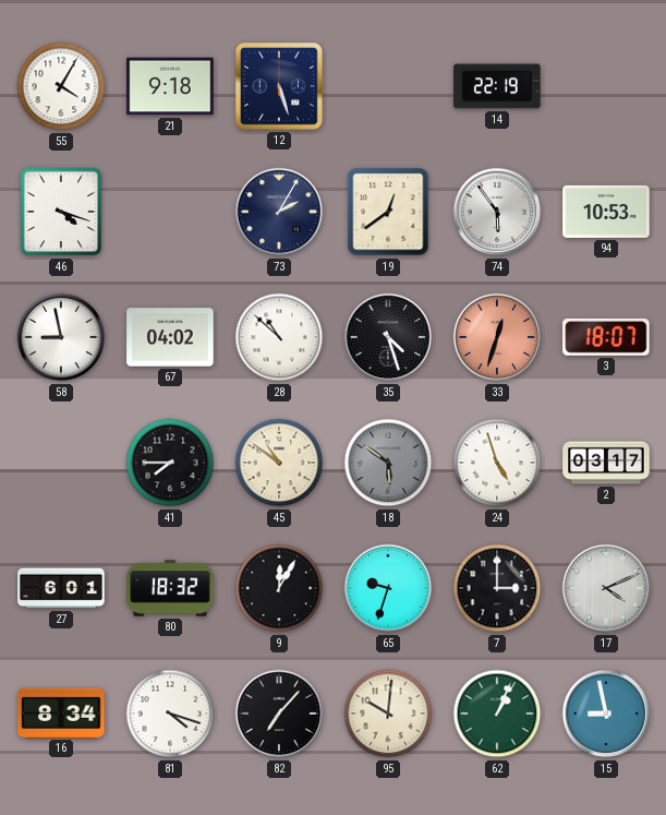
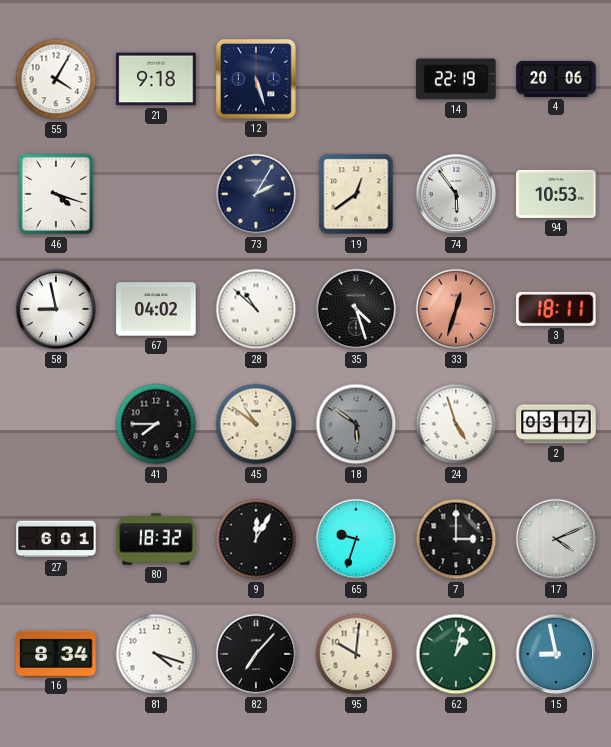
4: none -> 20:06
3: 18:07 -> 18:11
62: 1:04 -> 1:02
